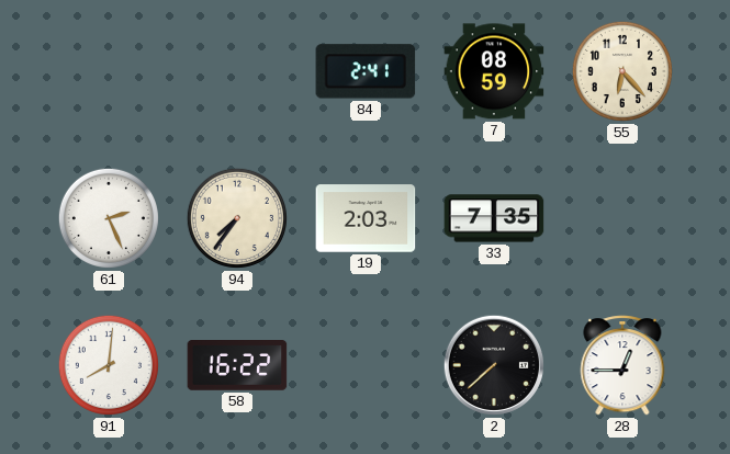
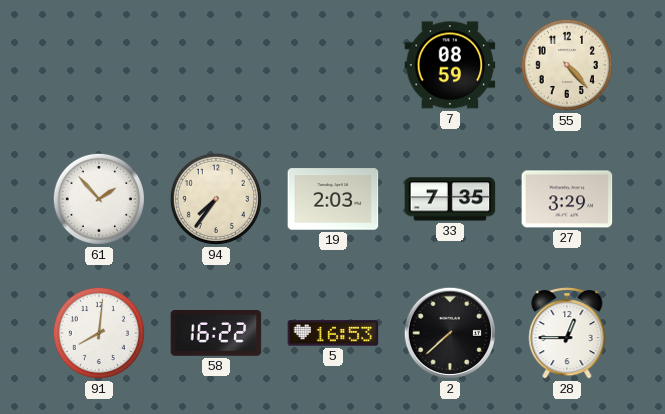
84: 2:41 -> none
55: 6:23 -> 4:23
61: 2:26 -> 1:53
27: none -> 3:29
5: none -> 16:53
